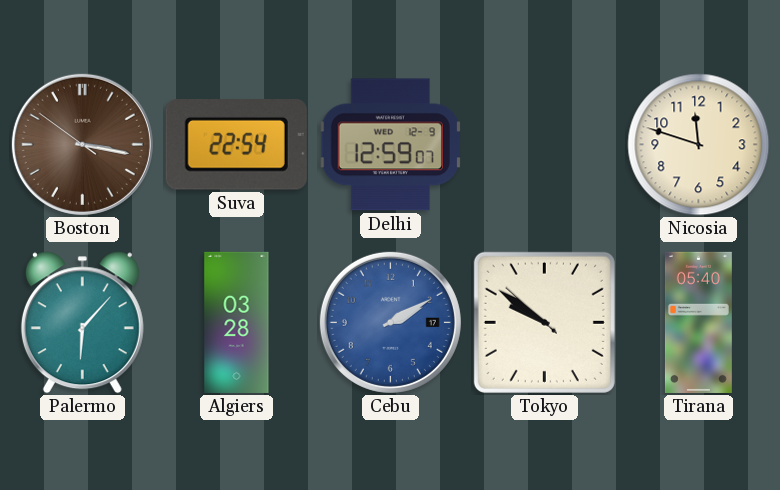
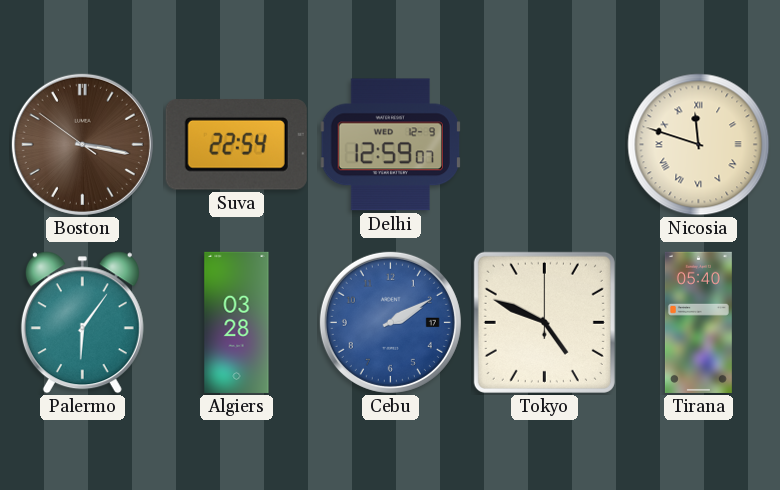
Nicosia numerals: Arabic -> Roman
Palermo: 6:07 -> 6:06
Tokyo: 9:50 -> 4:49
